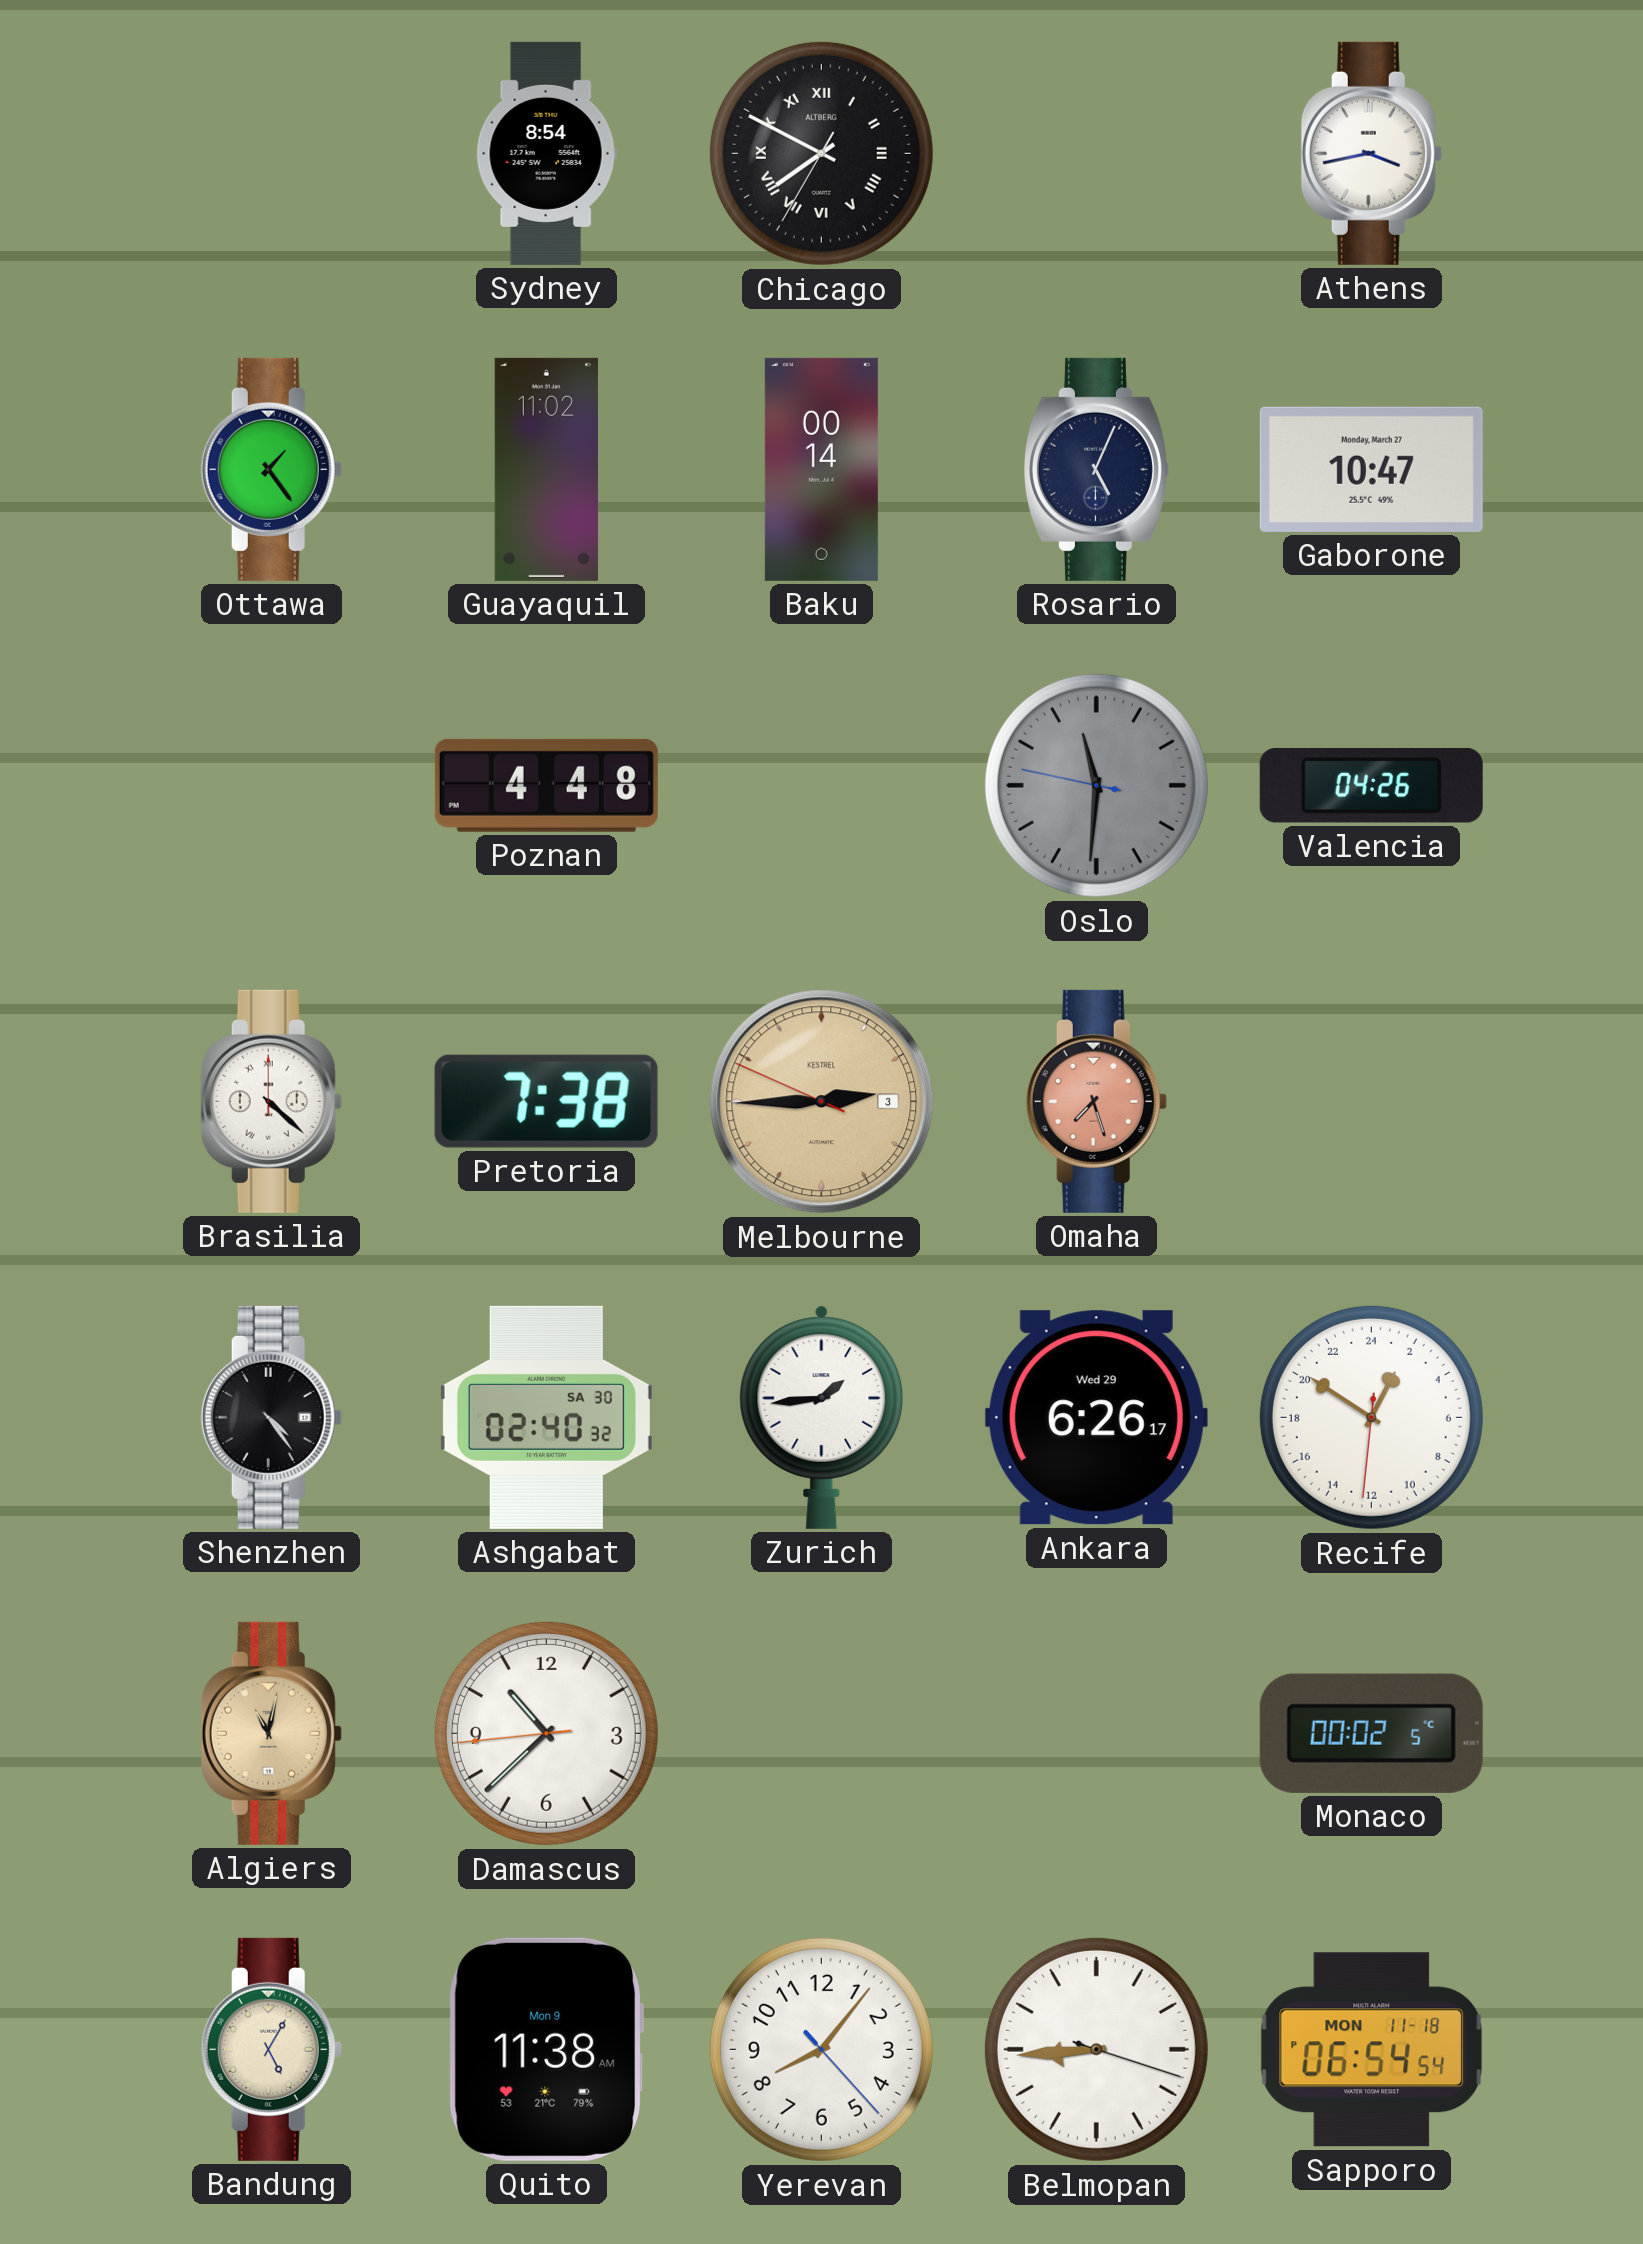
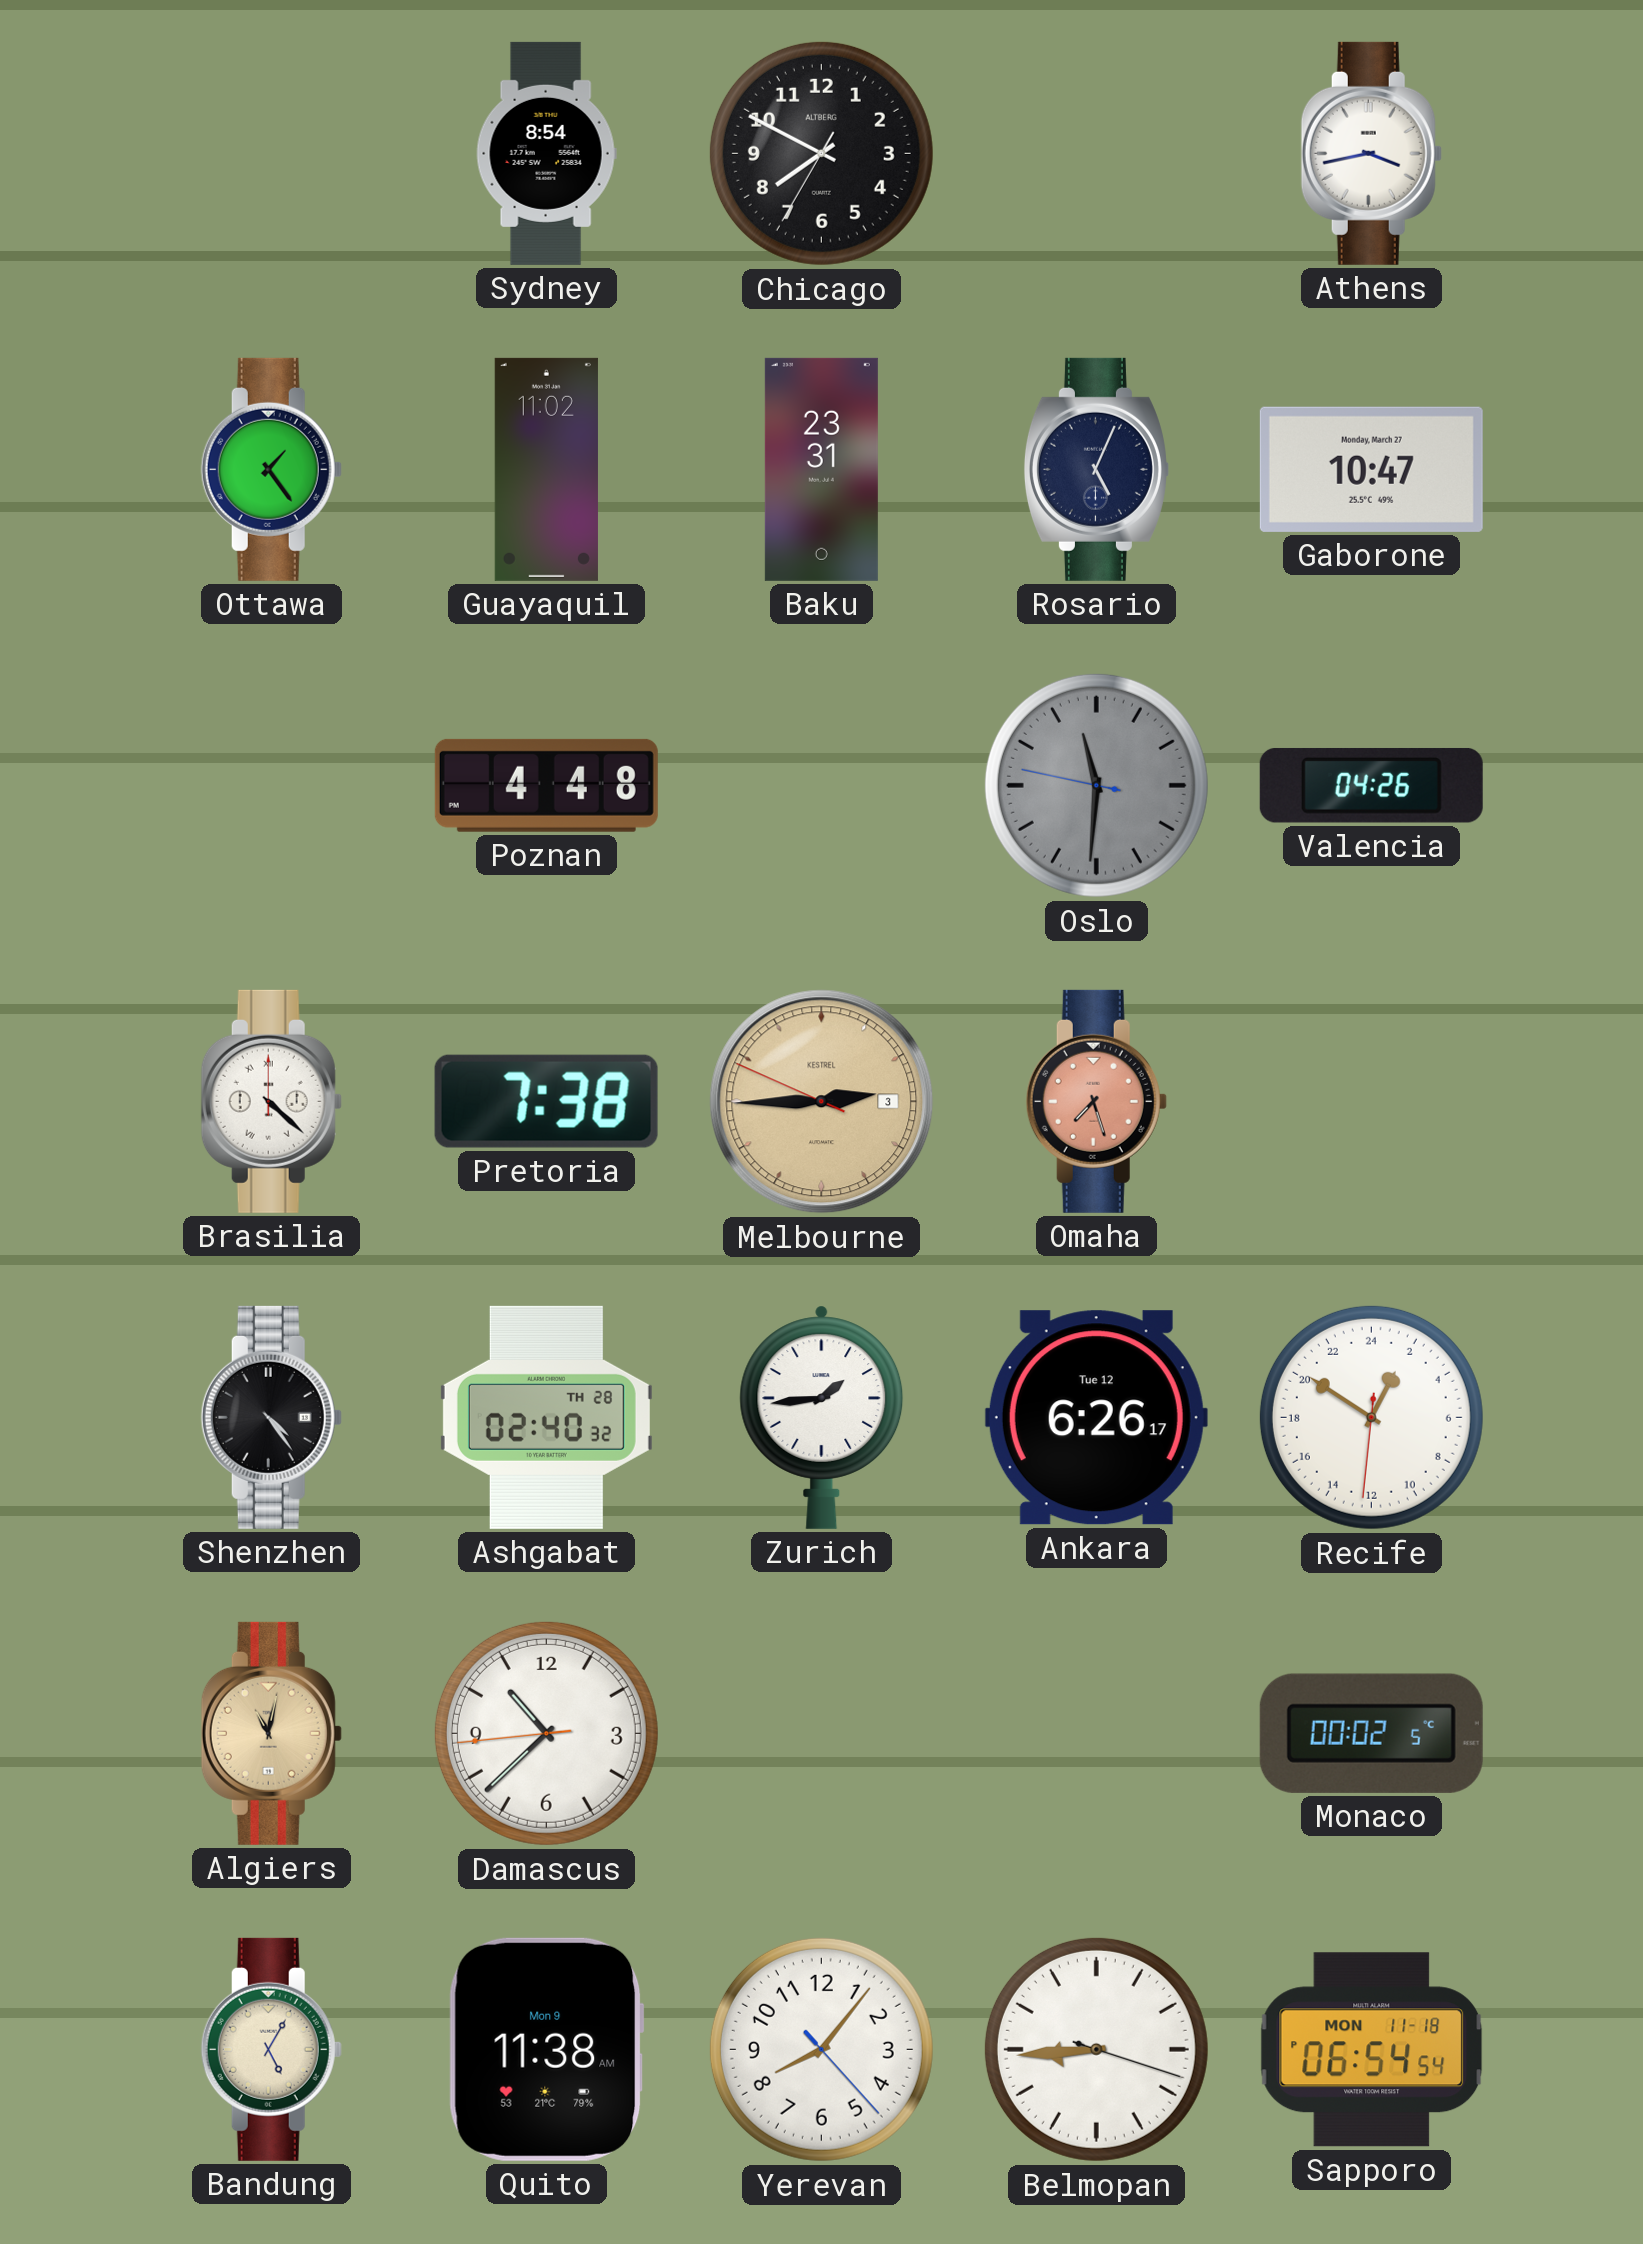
Chicago numerals: Roman -> Arabic
Baku: 00:14 -> 23:31
Ashgabat date: SA 30 -> TH 28
Ankara date: Wed 29 -> Tue 12
